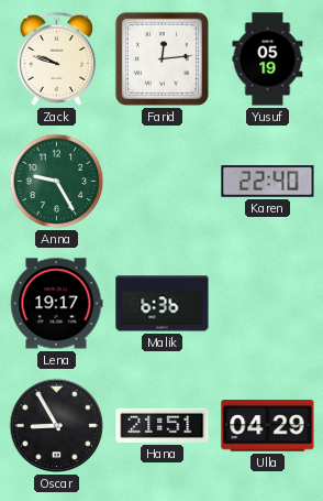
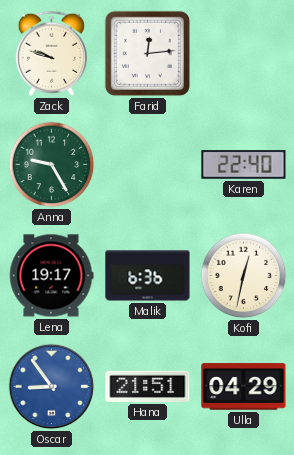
Yusuf: 05:19 -> none
Kofi: none -> 12:32
Oscar: 8:55 -> 8:54
Oscar dial: black -> blue
